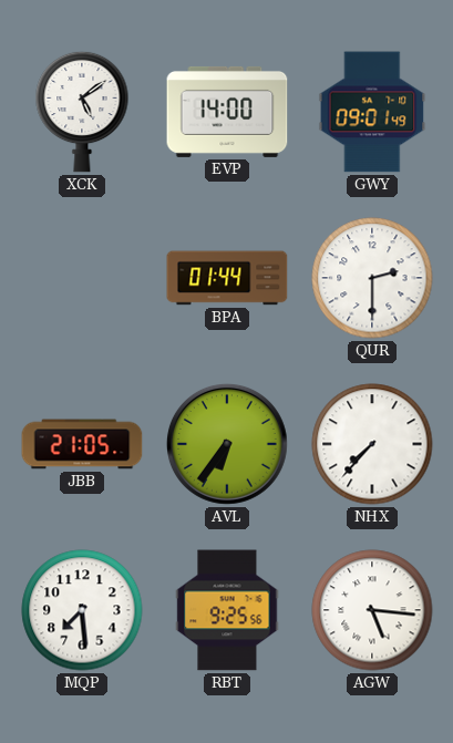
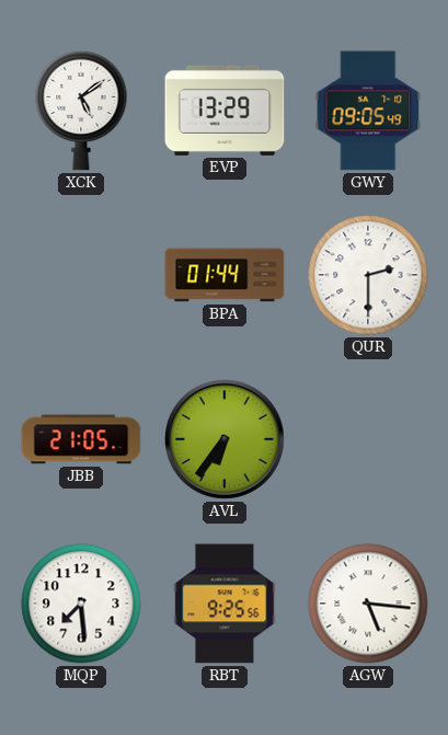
EVP: 14:00 -> 13:29
GWY: 09:01 -> 09:05
NHX: 7:37 -> none
